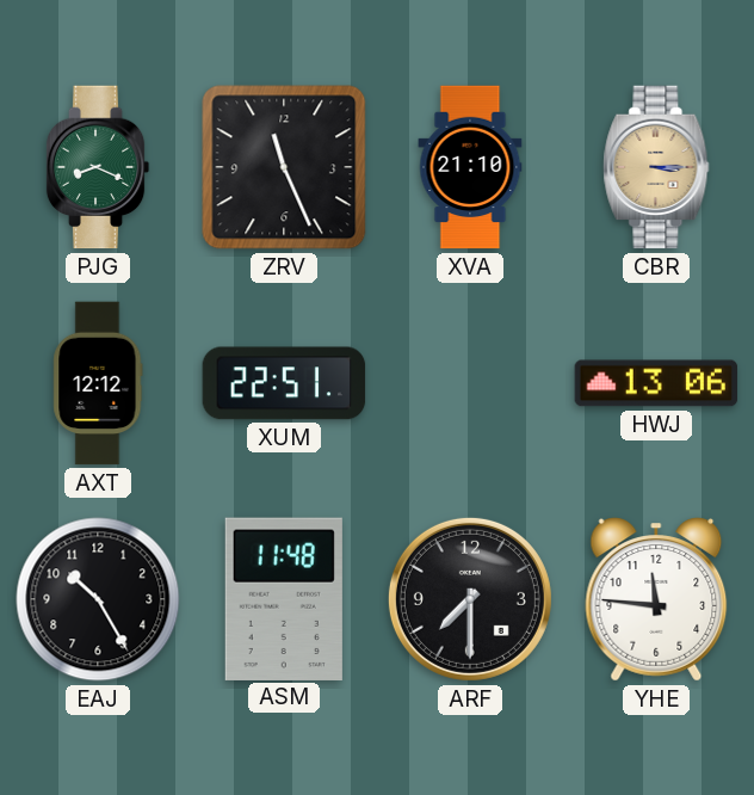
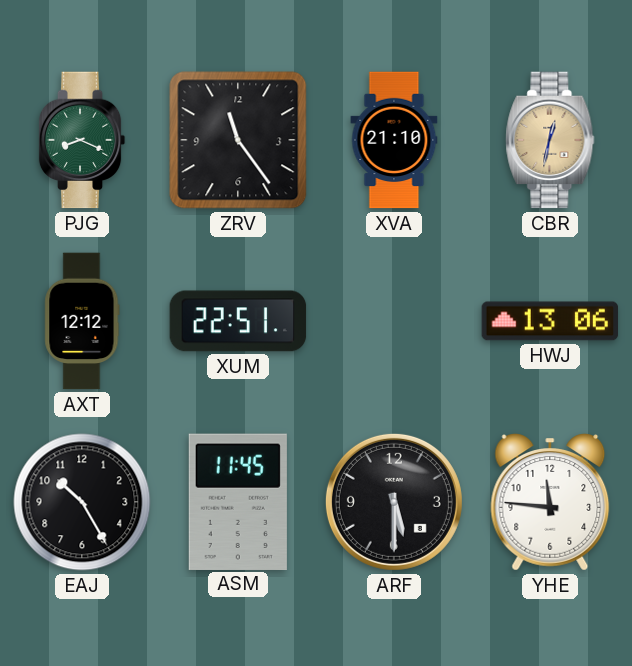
ZRV: 11:26 -> 11:24
CBR: 3:15 -> 12:32
ASM: 11:48 -> 11:45
ARF: 7:30 -> 5:30
